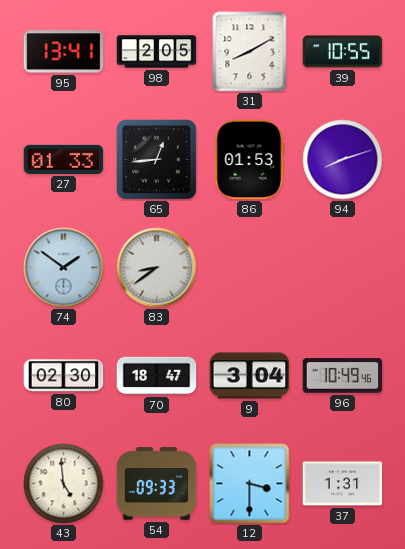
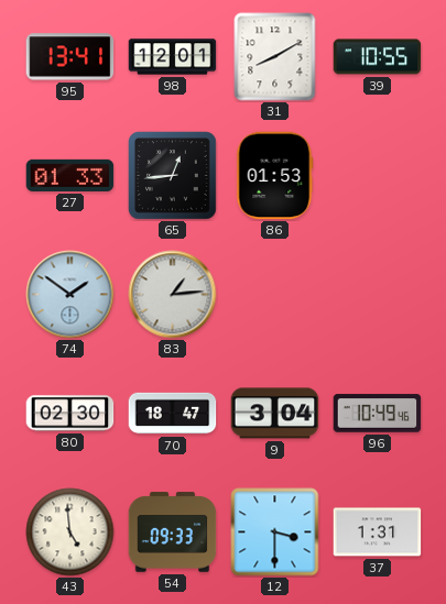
98: 2:05 -> 12:01
94: 8:12 -> none
83: 8:39 -> 1:14
